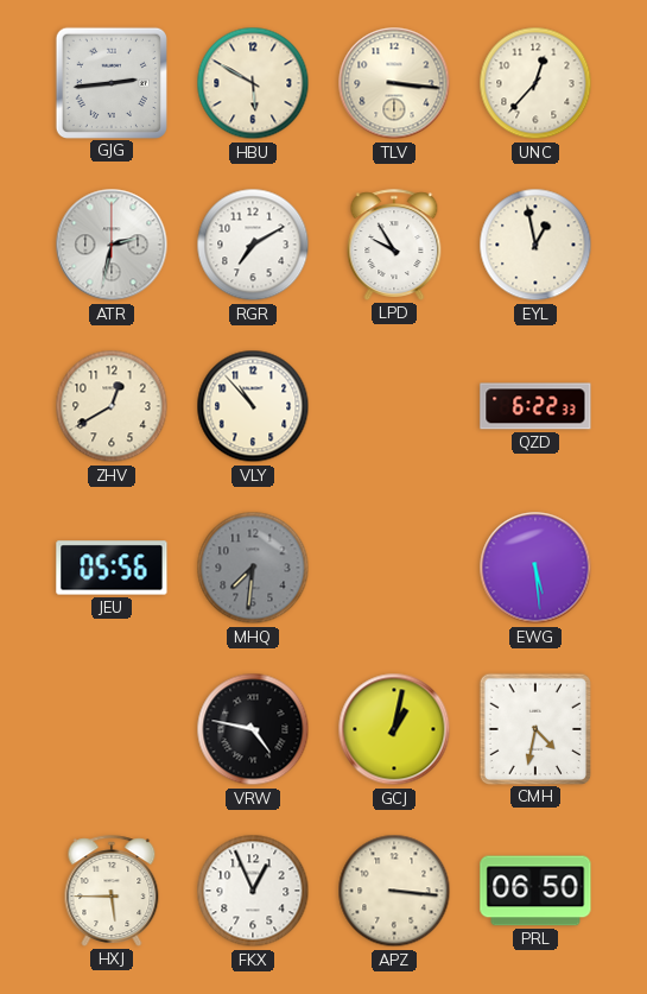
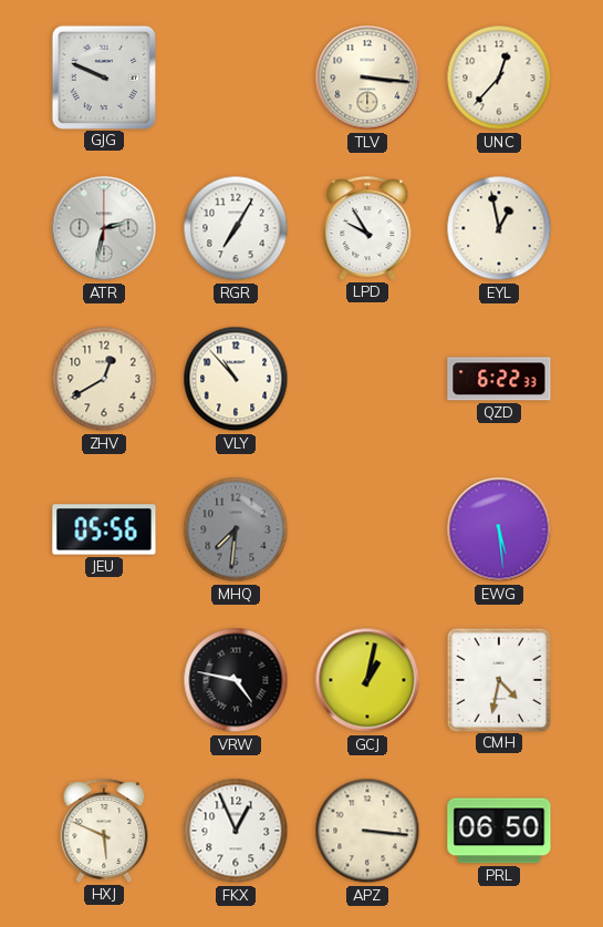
GJG: 2:44 -> 9:49
HBU: 5:50 -> none
RGR: 7:10 -> 7:05
HXJ: 5:45 -> 5:49
